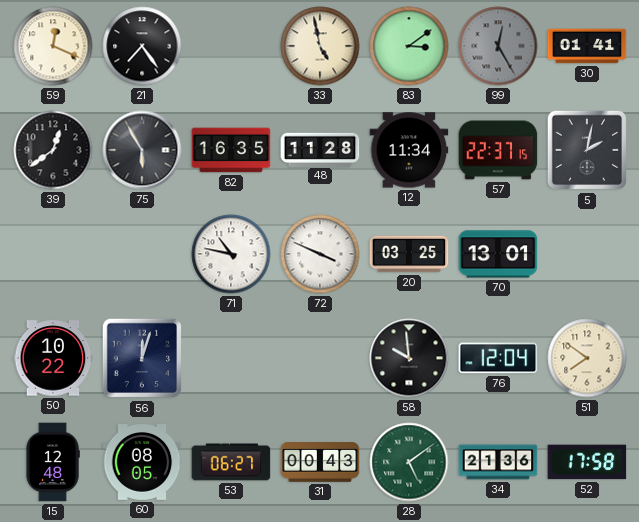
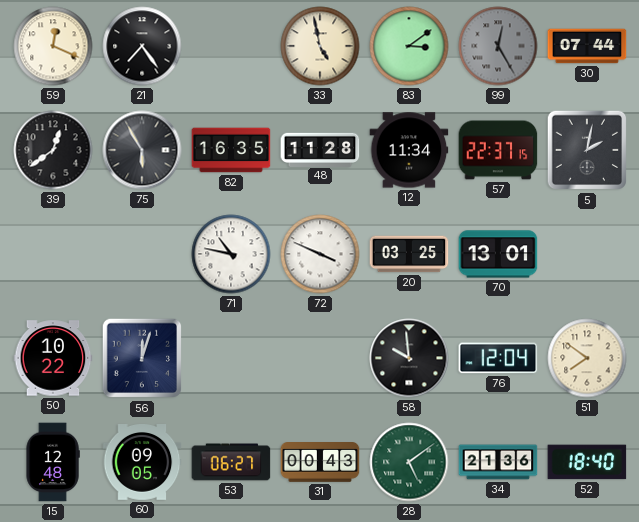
30: 01:41 -> 07:44
60: 08:05 -> 09:05
52: 17:58 -> 18:40
